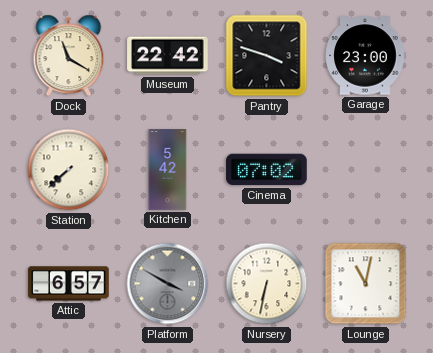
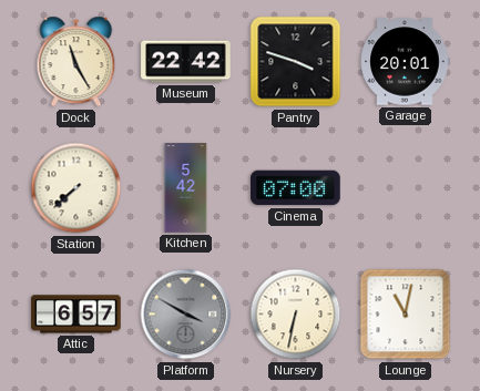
Dock: 11:20 -> 11:25
Garage: 23:00 -> 20:01
Cinema: 07:02 -> 07:00
